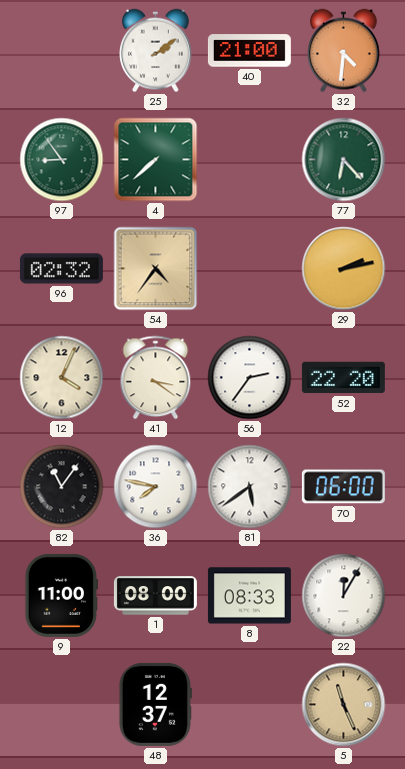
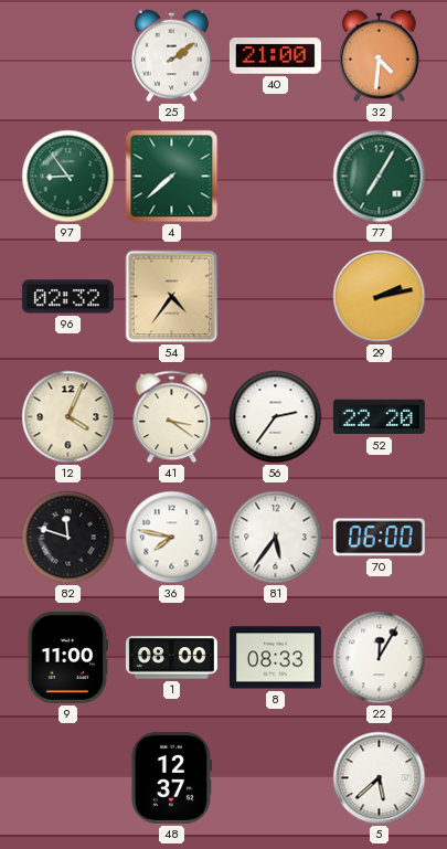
77: 6:23 -> 7:05
82: 11:06 -> 11:48
81: 5:39 -> 5:36
5: 11:26 -> 5:38
5 dial: champagne -> white
